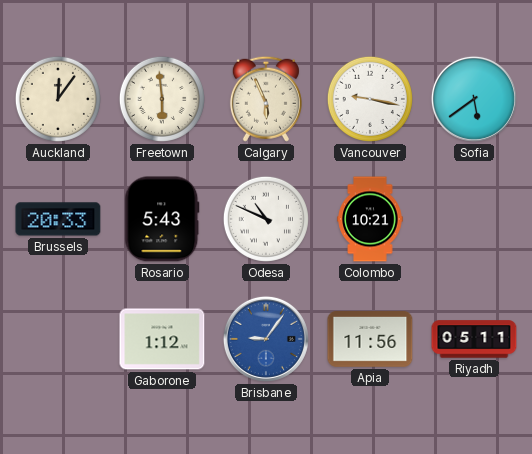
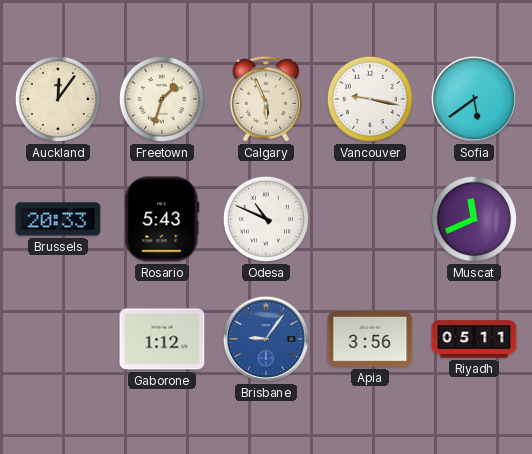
Freetown: 5:59 -> 1:33
Colombo: 10:21 -> none
Muscat: none -> 11:41
Apia: 11:56 -> 3:56
